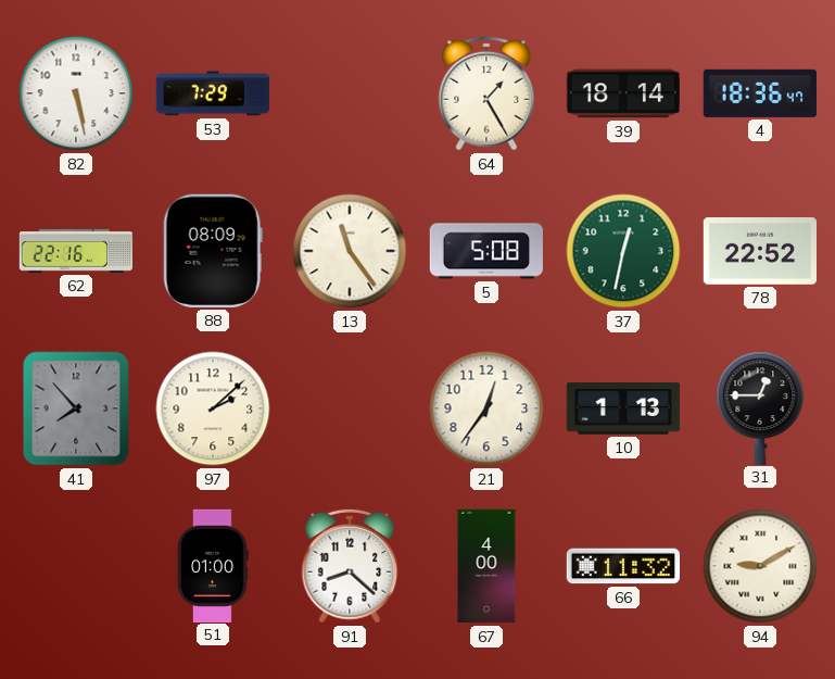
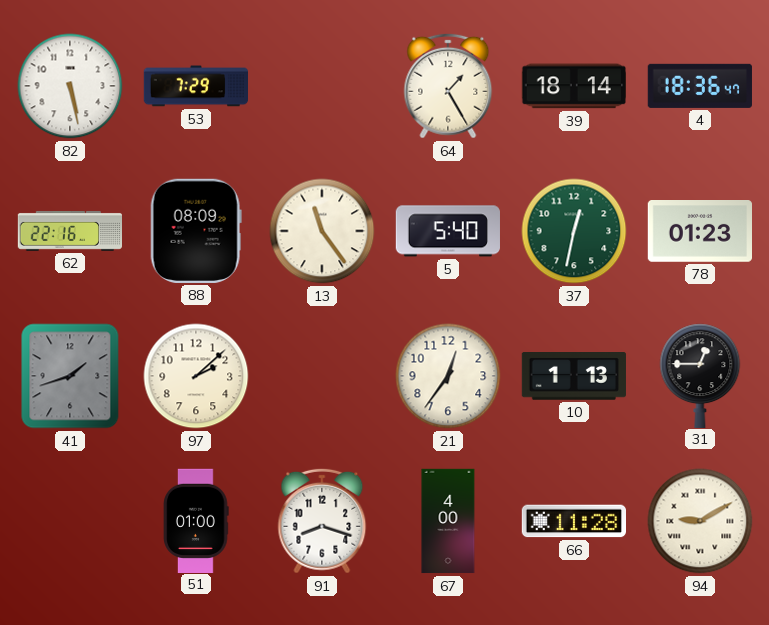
5: 5:08 -> 5:40
78: 22:52 -> 01:23
41: 7:53 -> 1:42
91: 8:22 -> 8:18
66: 11:32 -> 11:28
